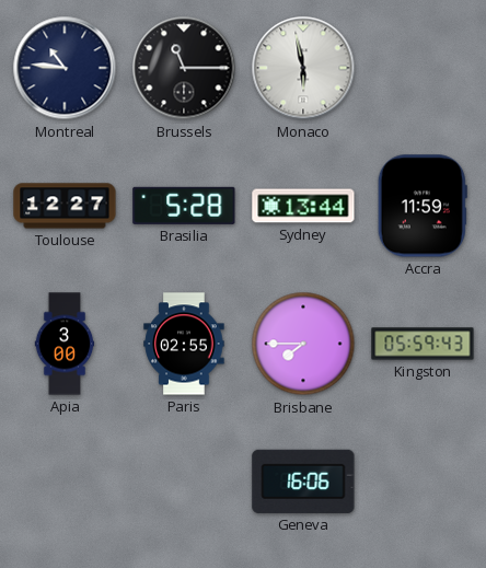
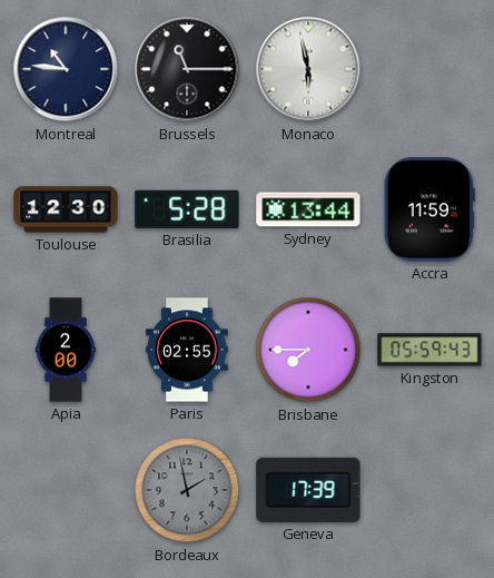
Toulouse: 12:27 -> 12:30
Apia: 3:00 -> 2:00
Bordeaux: none -> 1:58
Geneva: 16:06 -> 17:39
